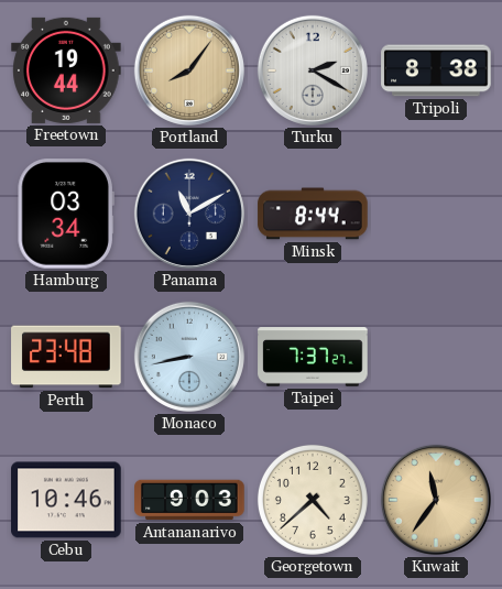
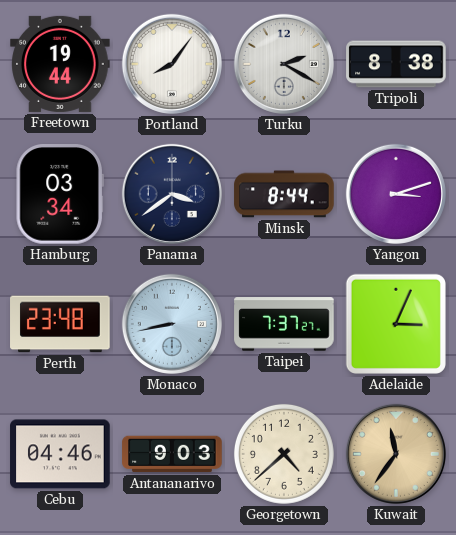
Portland dial: champagne -> white
Panama: 11:10 -> 3:39
Yangon: none -> 3:12
Adelaide: none -> 3:04
Cebu: 10:46 -> 04:46
